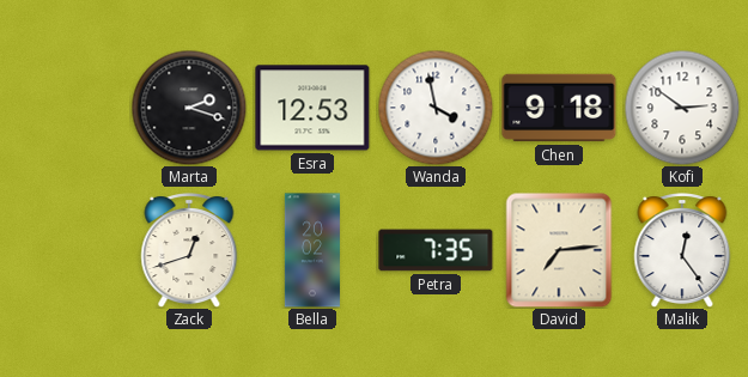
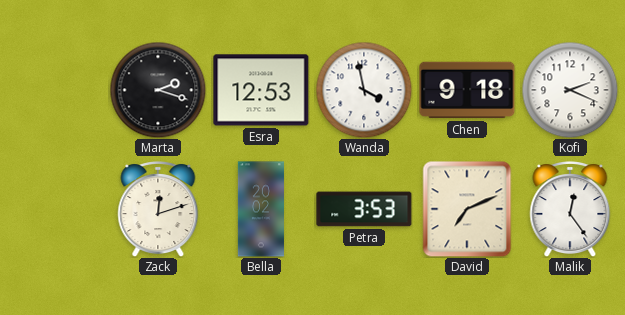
Kofi: 2:51 -> 2:19
Zack: 12:42 -> 12:12
Petra: 7:35 -> 3:53
David: 7:14 -> 7:11
